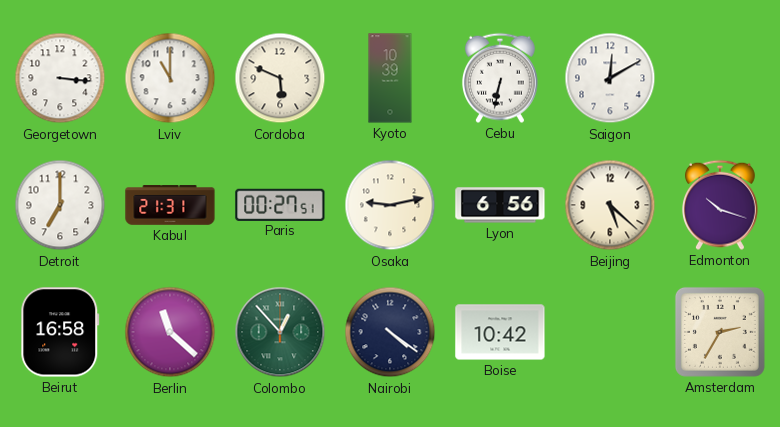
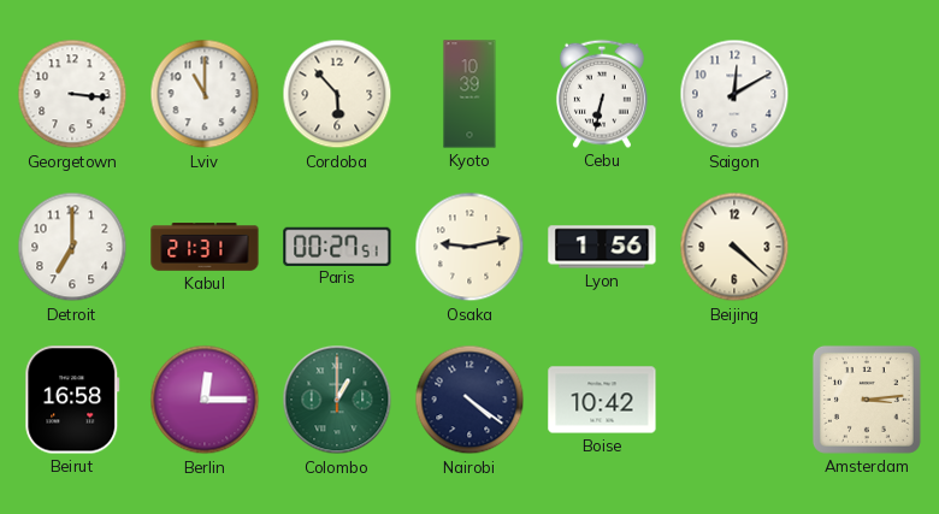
Cordoba: 5:49 -> 5:53
Lyon: 6:56 -> 1:56
Beijing: 5:22 -> 4:22
Edmonton: 10:18 -> none
Berlin: 11:22 -> 12:15
Colombo: 12:53 -> 1:00
Amsterdam: 2:35 -> 3:14
